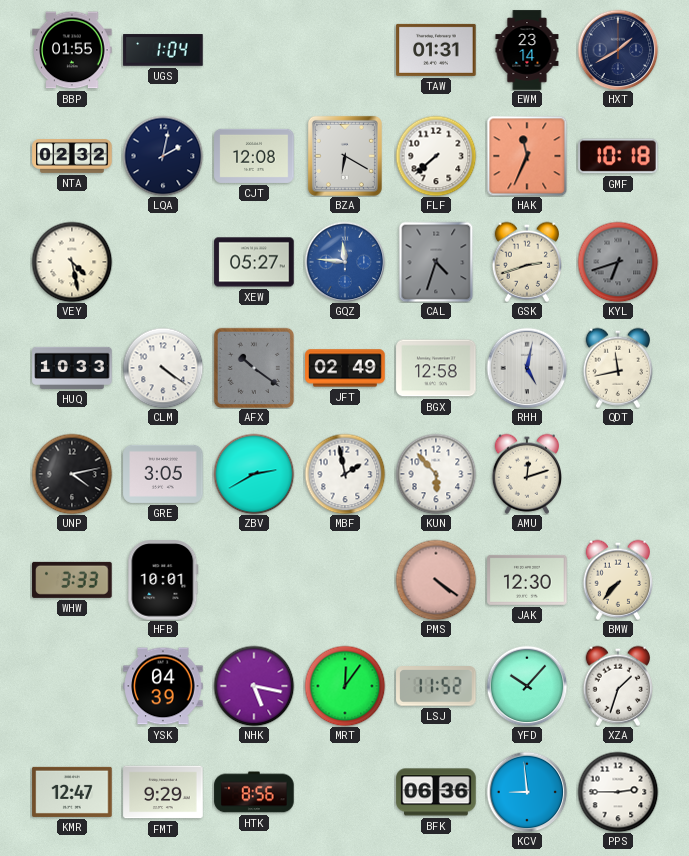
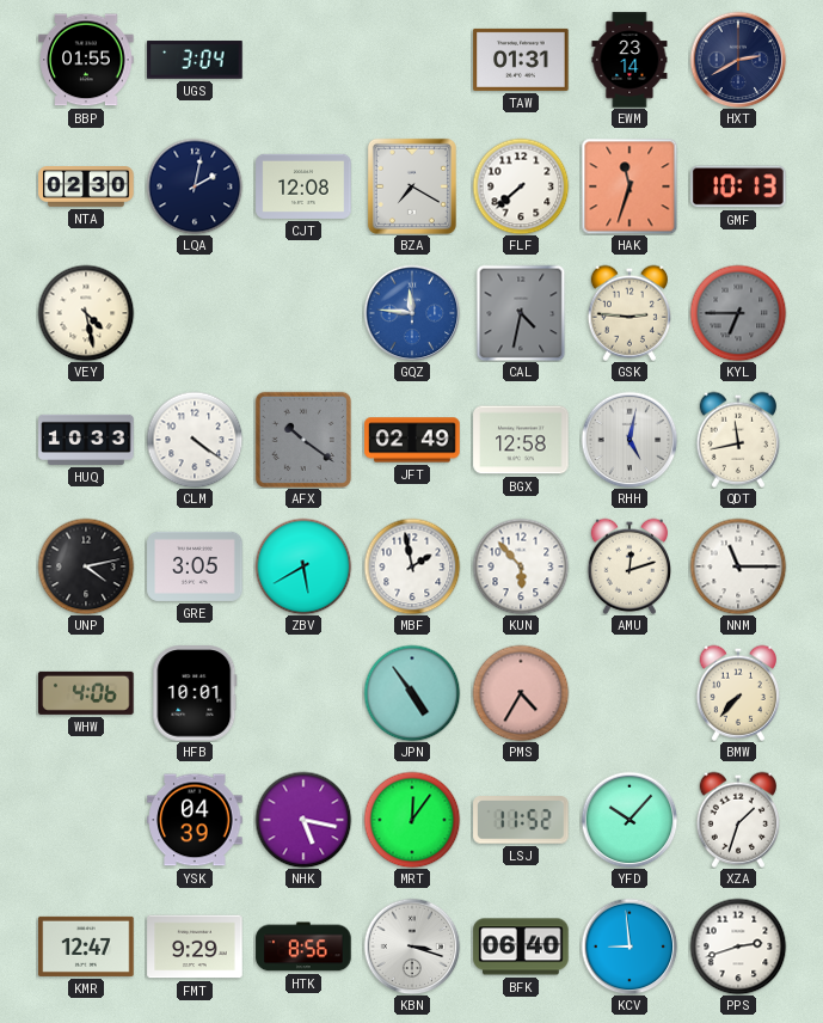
UGS: 1:04 -> 3:04
HXT: 1:40 -> 2:40
NTA: 02:32 -> 02:30
BZA: 6:20 -> 7:20
HAK: 11:34 -> 11:33
GMF: 10:18 -> 10:13
XEW: 05:27 -> none
CAL: 4:33 -> 4:32
GSK: 2:42 -> 2:46
KYL: 6:42 -> 6:45
ZBV: 2:40 -> 5:40
NNM: none -> 11:15
WHW: 3:33 -> 4:06
JPN: none -> 4:54
PMS: 4:21 -> 4:35
JAK: 12:30 -> none
KBN: none -> 3:18
BFK: 06:36 -> 06:40
PPS: 2:45 -> 2:42
